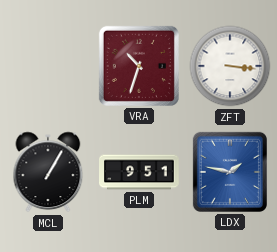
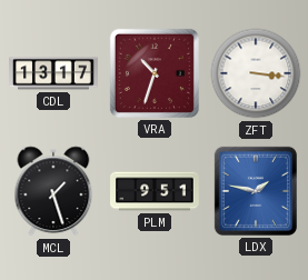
CDL: none -> 13:17
MCL: 1:05 -> 1:27
